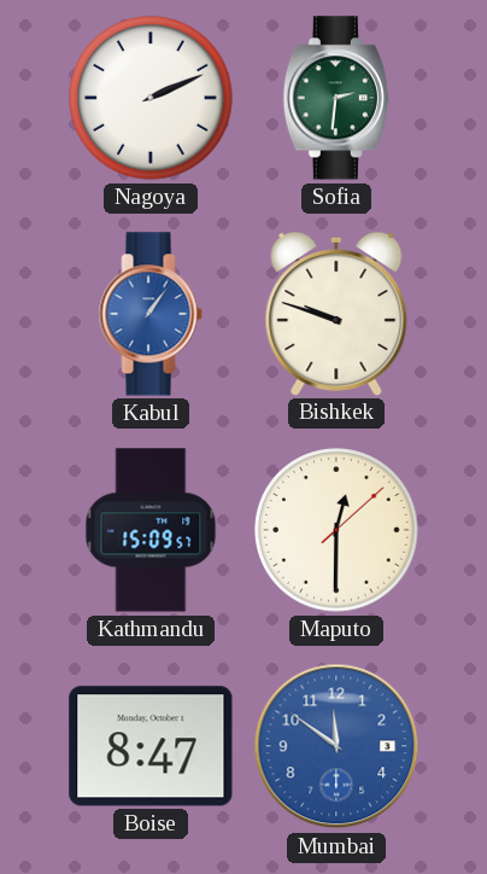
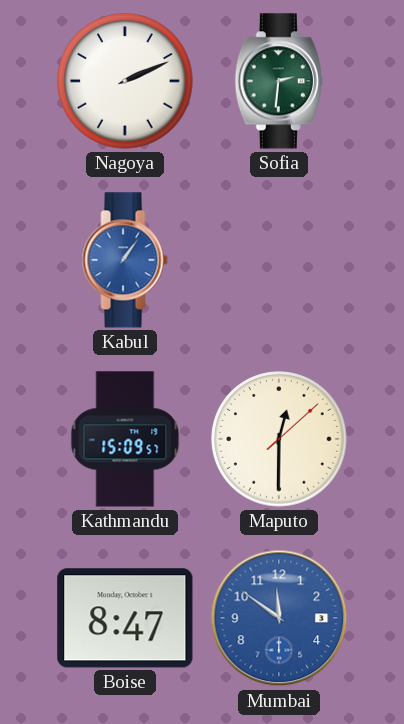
Bishkek: 9:48 -> none
